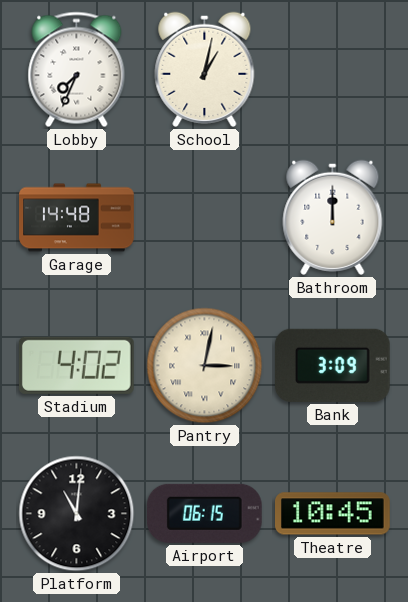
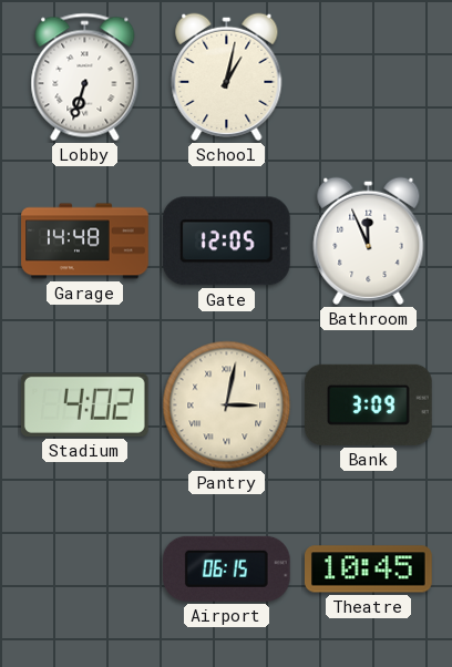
Lobby: 7:34 -> 6:33
Gate: none -> 12:05
Bathroom: 12:00 -> 11:56
Platform: 11:01 -> none
